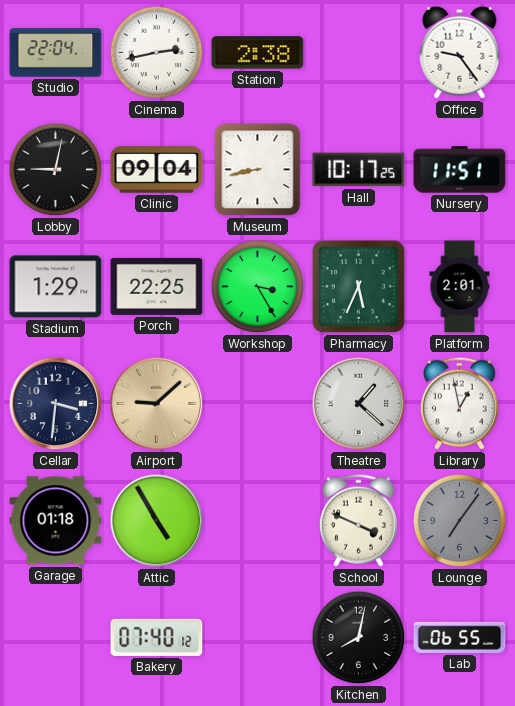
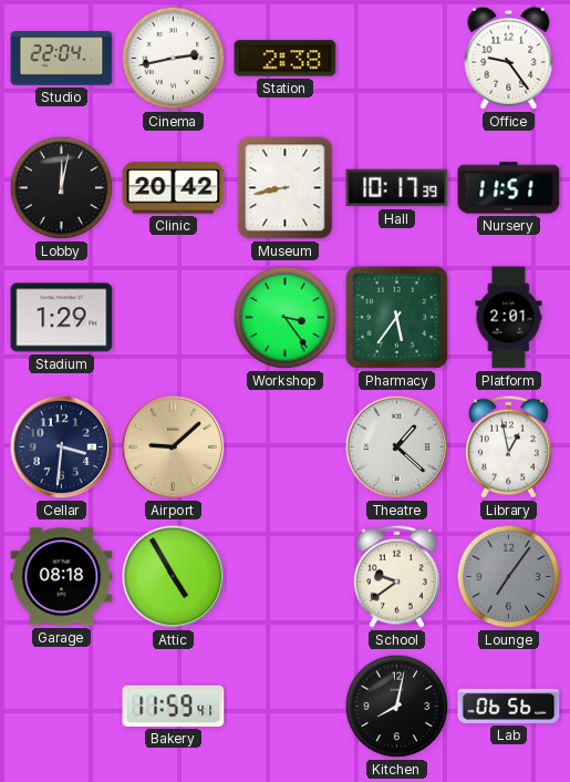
Lobby: 9:02 -> 12:02
Clinic: 09:04 -> 20:42
Hall: 10:17:25 -> 10:17:39
Porch: 22:25 -> none
Workshop: 3:25 -> 3:24
Pharmacy: 5:34 -> 5:36
Garage: 01:18 -> 08:18
School: 3:49 -> 9:39
Bakery: 07:40 -> 11:59
Lab: 06:55 -> 06:56
